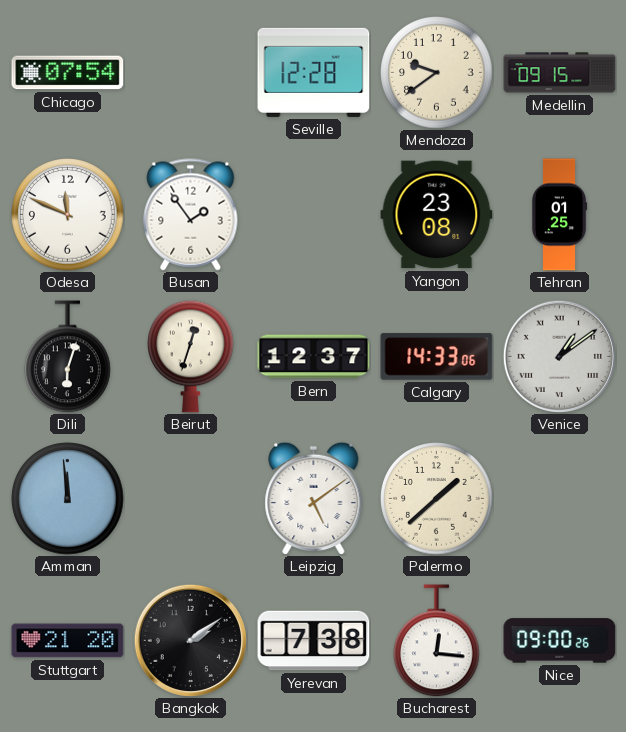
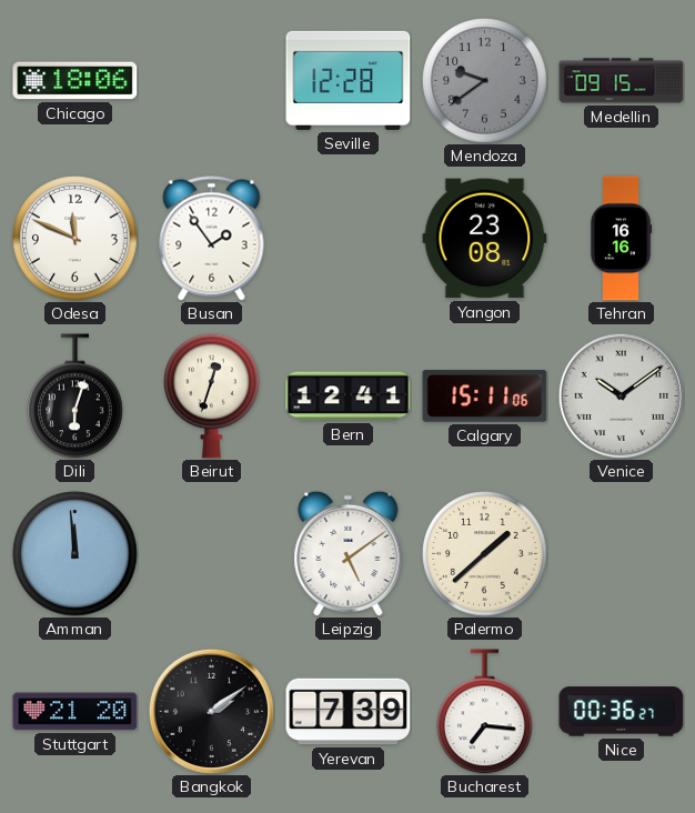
Chicago: 07:54 -> 18:06
Mendoza dial: cream -> grey
Tehran: 01:25 -> 16:16
Bern: 12:37 -> 12:41
Calgary: 14:33 -> 15:11
Venice: 1:09 -> 10:09
Yerevan: 7:38 -> 7:39
Bucharest: 12:16 -> 7:16
Nice: 09:00 -> 00:36
